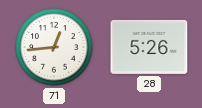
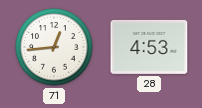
28: 5:26 -> 4:53
